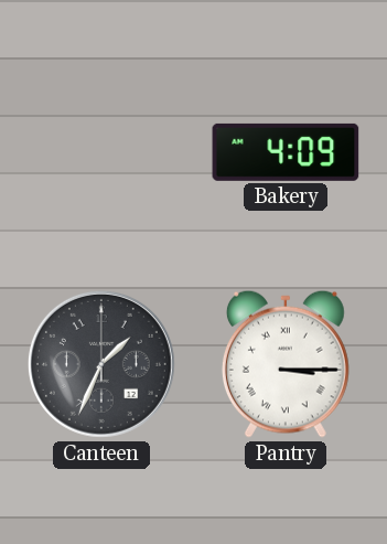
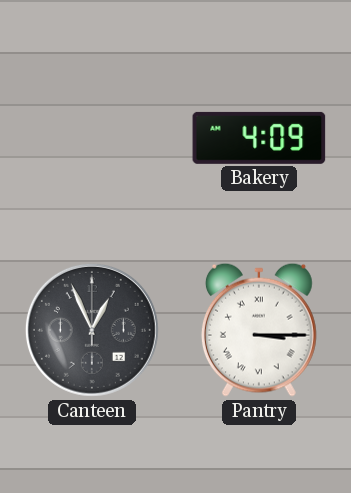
Canteen: 1:34 -> 12:56
